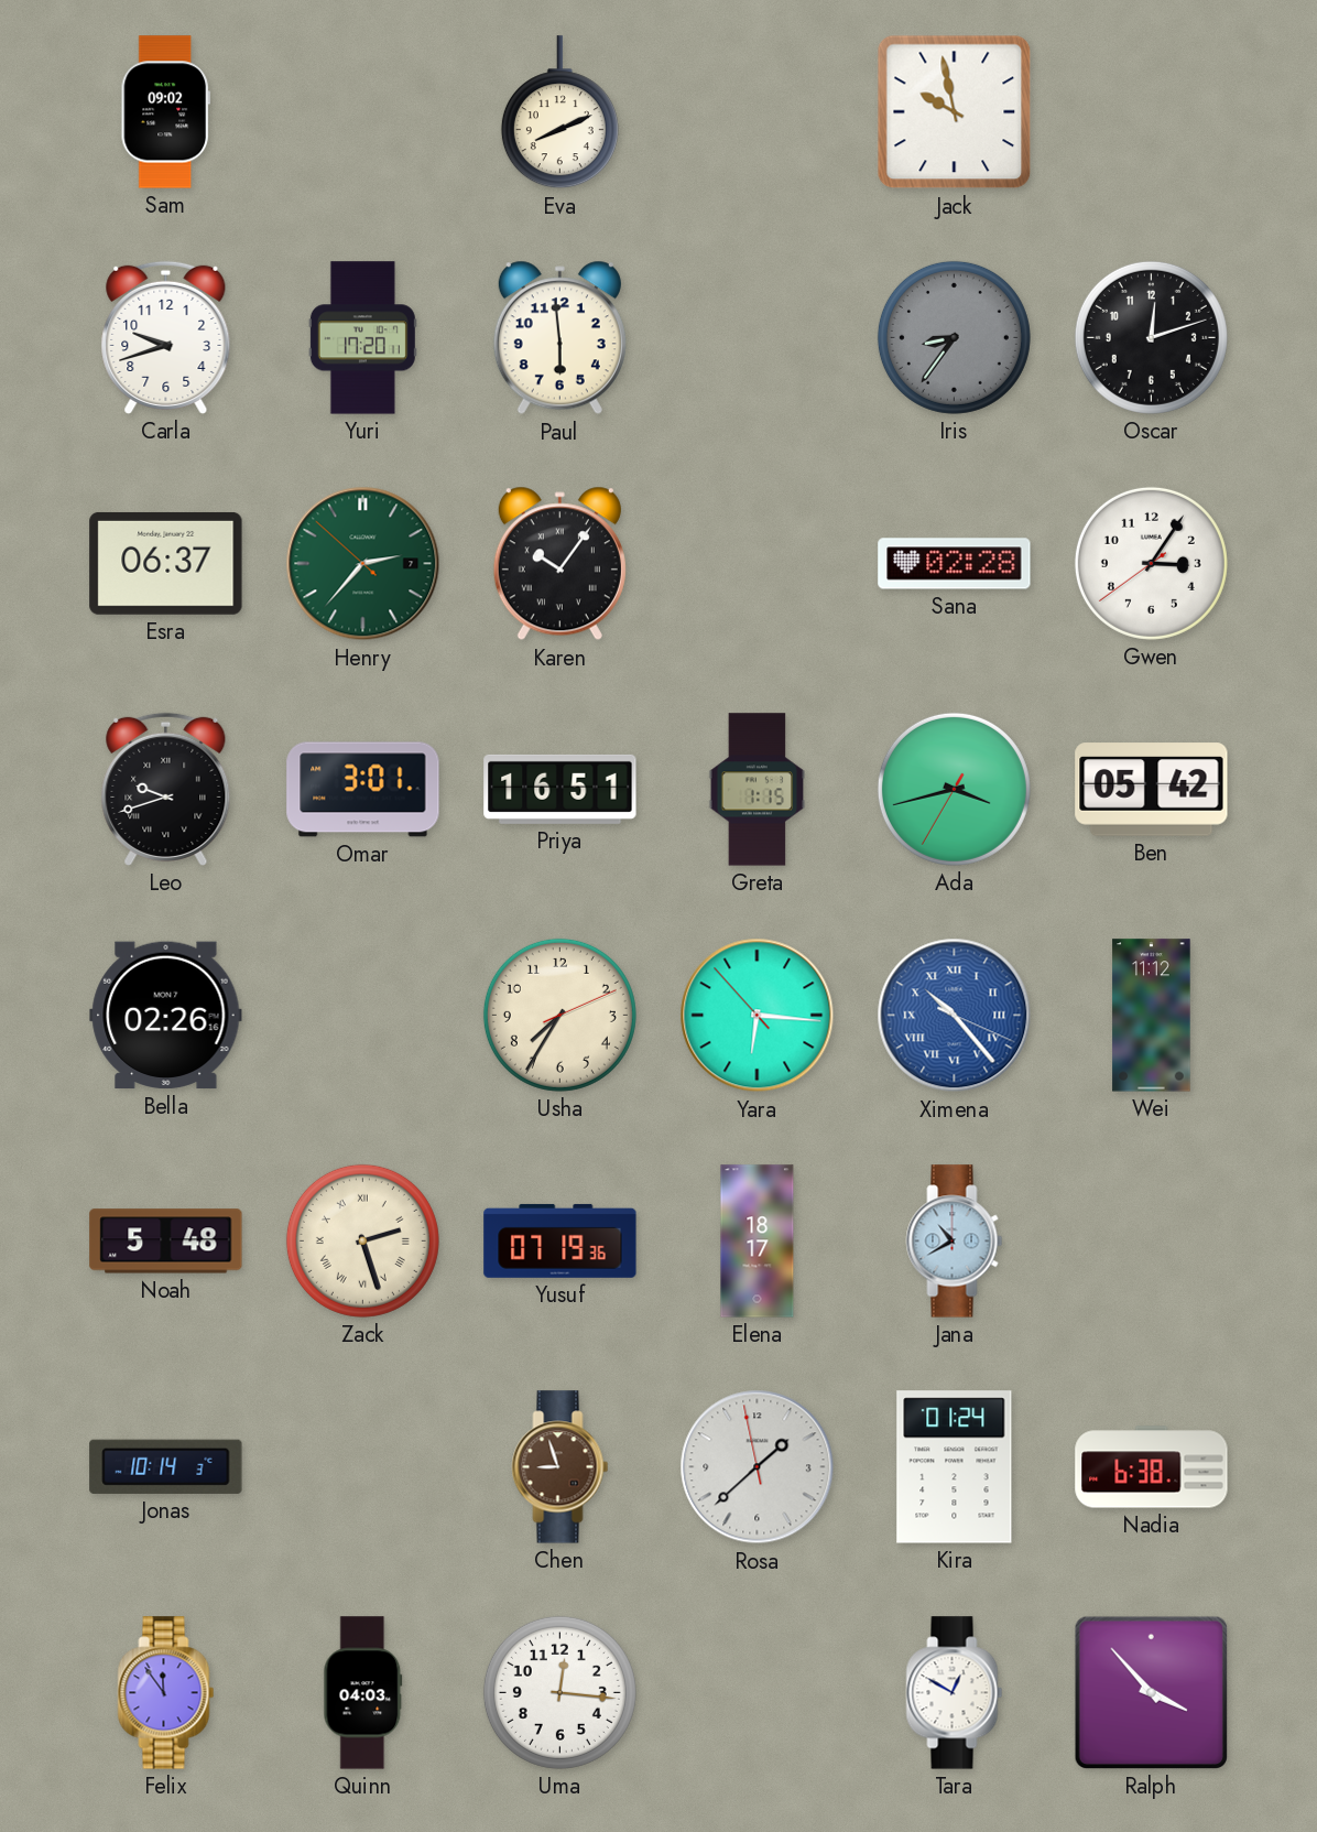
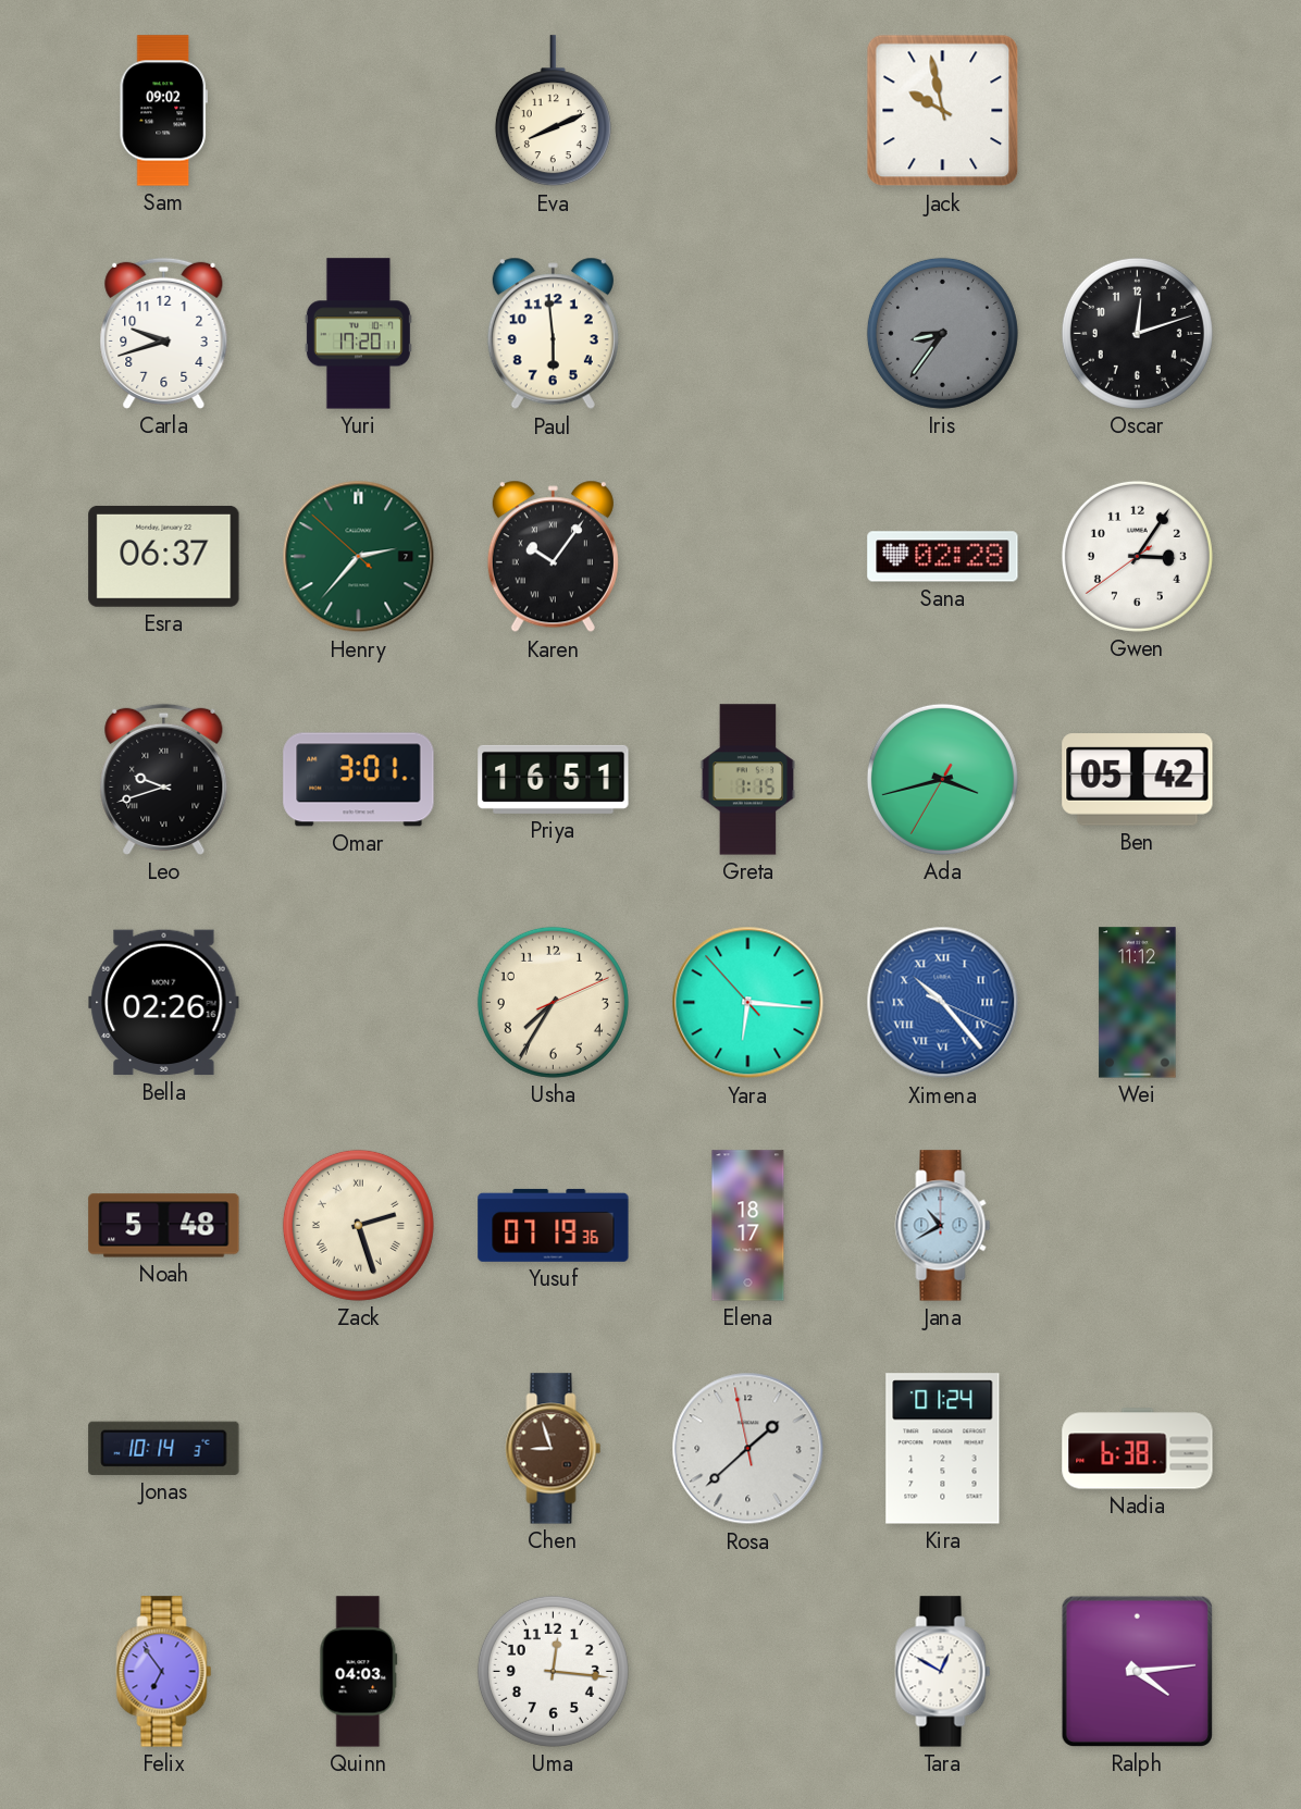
Felix: 11:54 -> 6:54
Ralph: 3:53 -> 4:14
